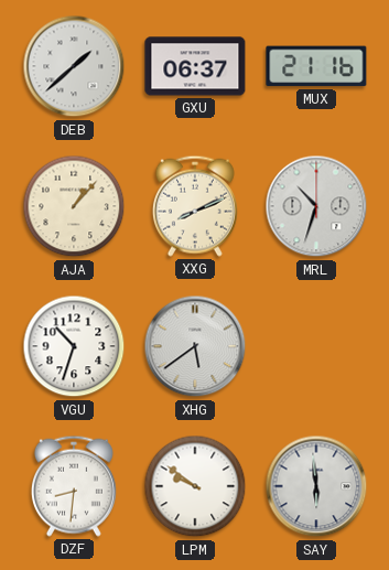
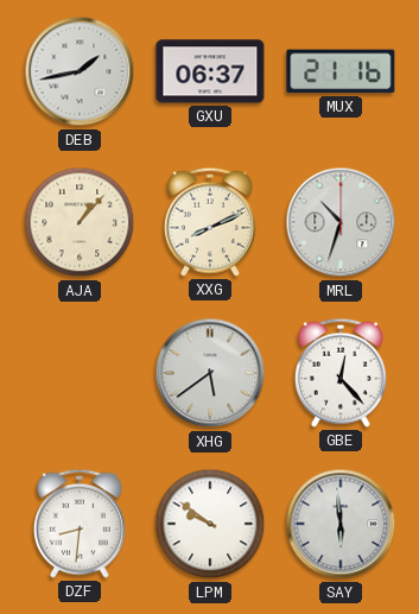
DEB: 1:38 -> 1:43
VGU: 10:33 -> none
GBE: none -> 12:23
